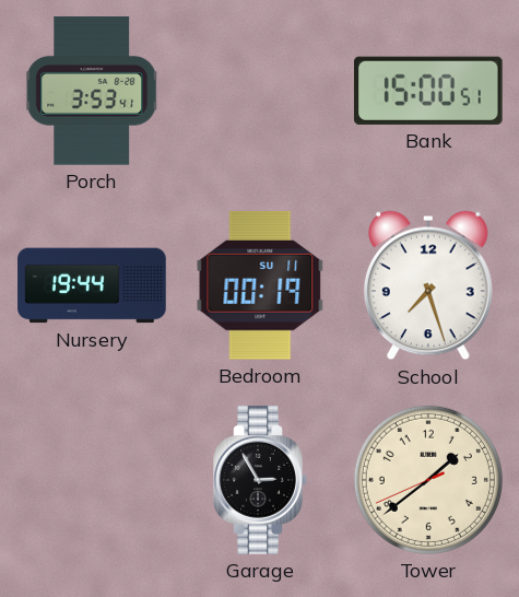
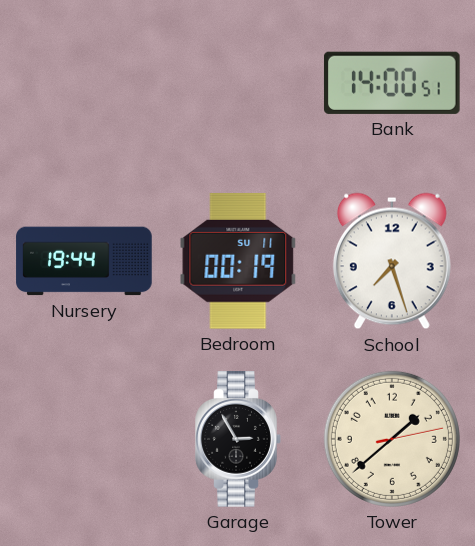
Porch: 3:53 -> none
Bank: 15:00 -> 14:00
Tower: 1:38:41 -> 1:38:13
